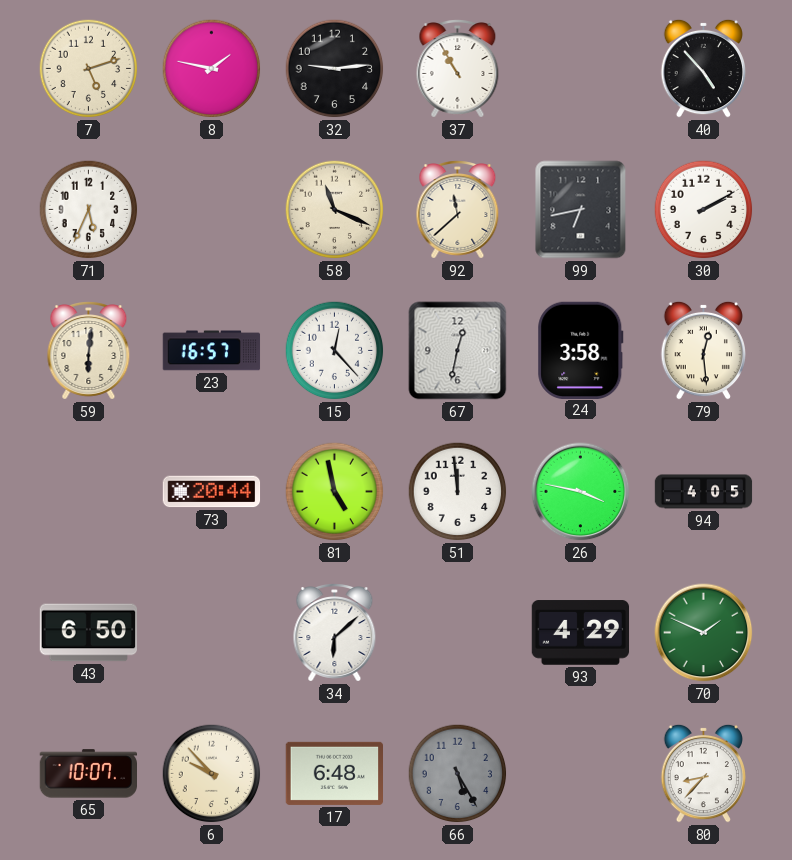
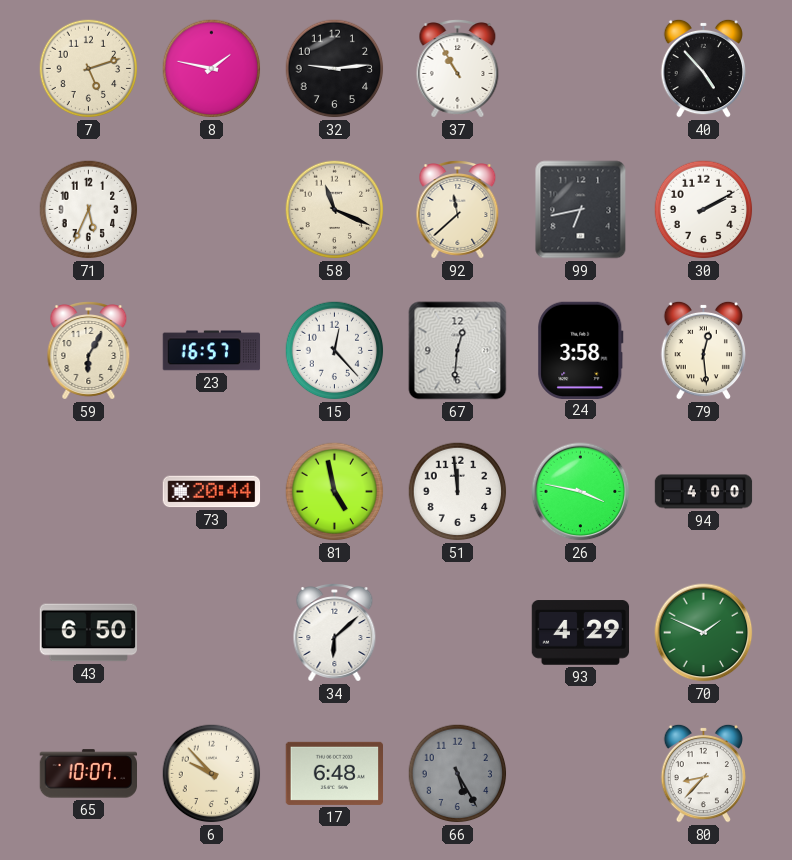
59: 6:01 -> 6:05
67: 12:32 -> 12:31
94: 4:05 -> 4:00
